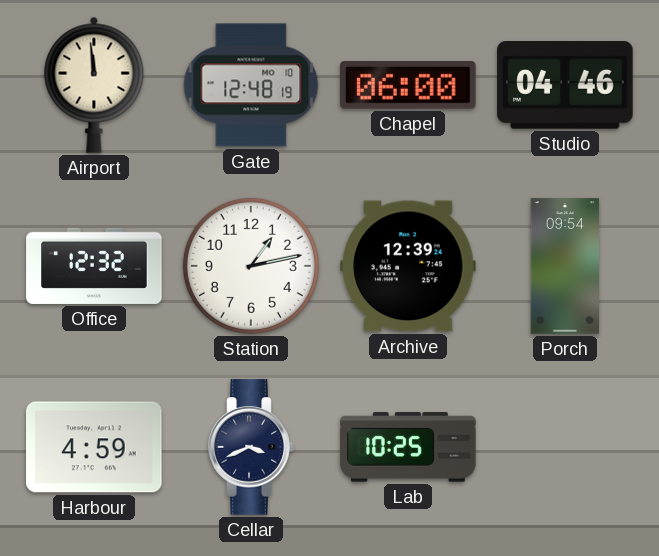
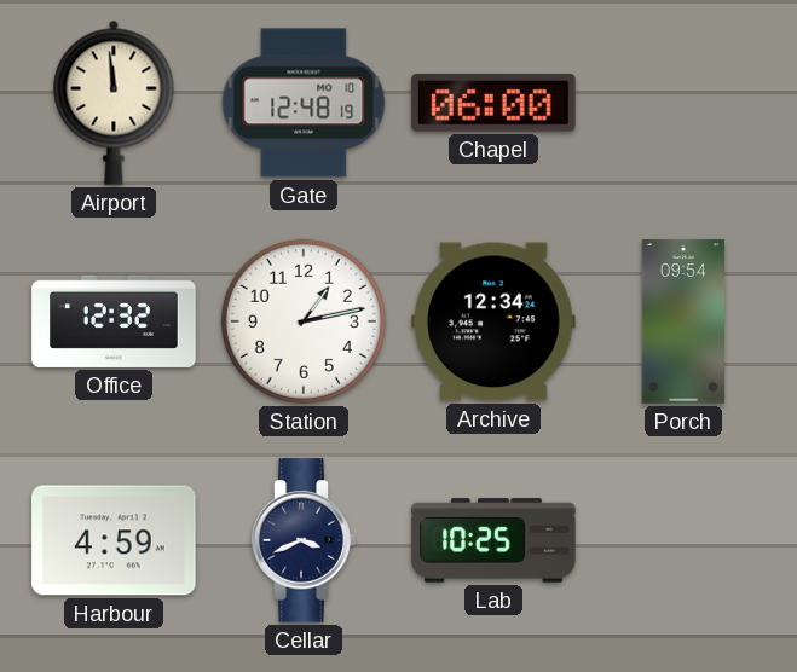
Studio: 04:46 -> none
Archive: 12:39 -> 12:34
